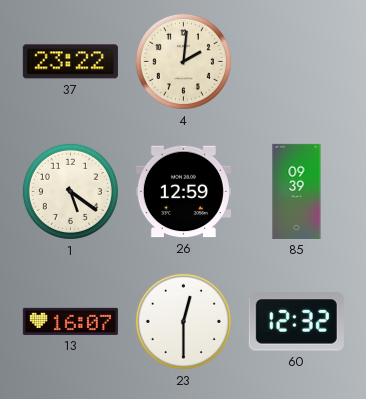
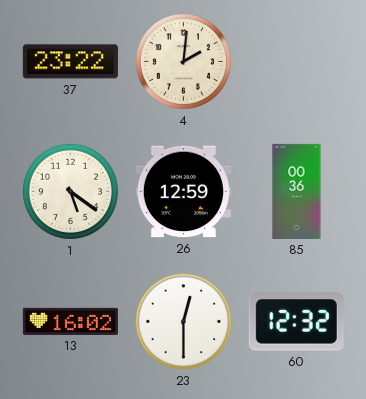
85: 09:39 -> 00:36
13: 16:07 -> 16:02
